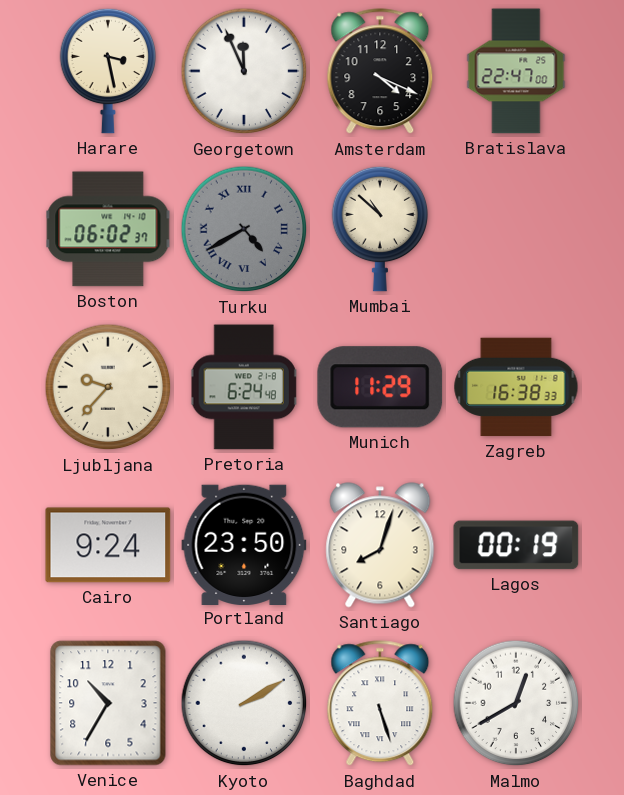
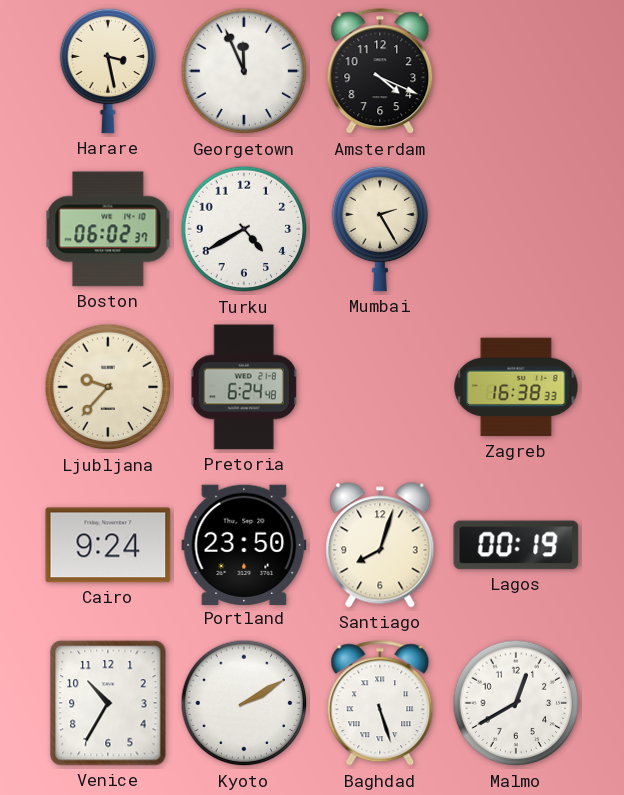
Bratislava: 22:47 -> none
Turku dial: grey -> white
Turku numerals: Roman -> Arabic
Mumbai: 10:52 -> 2:25
Munich: 11:29 -> none
